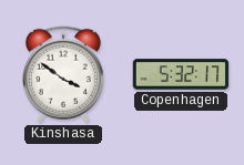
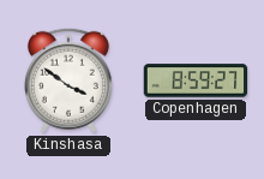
Copenhagen: 5:32 -> 8:59
